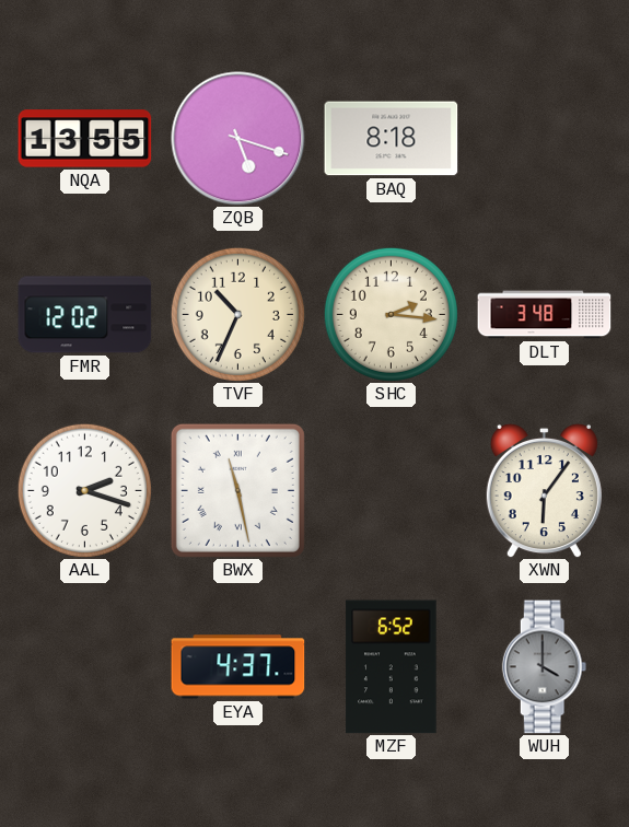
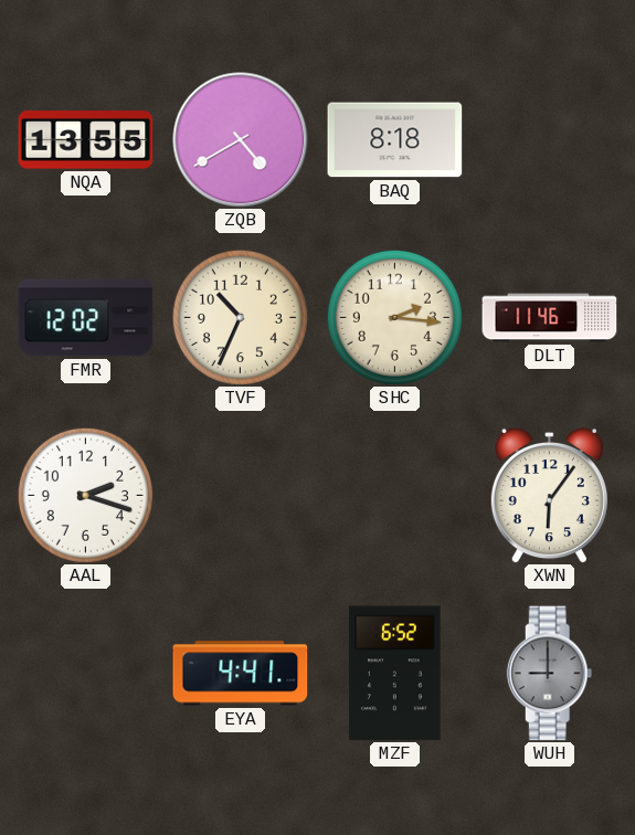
ZQB: 5:18 -> 4:40
DLT: 3:48 -> 11:46
BWX: 11:28 -> none
EYA: 4:37 -> 4:41
WUH: 4:00 -> 9:00
